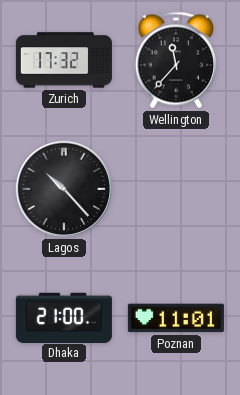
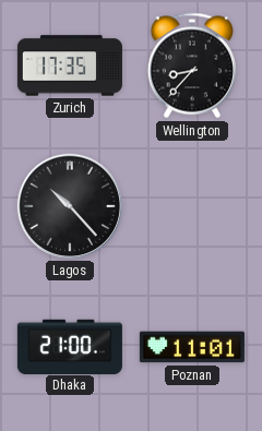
Zurich: 17:32 -> 17:35
Wellington: 11:37 -> 8:37
